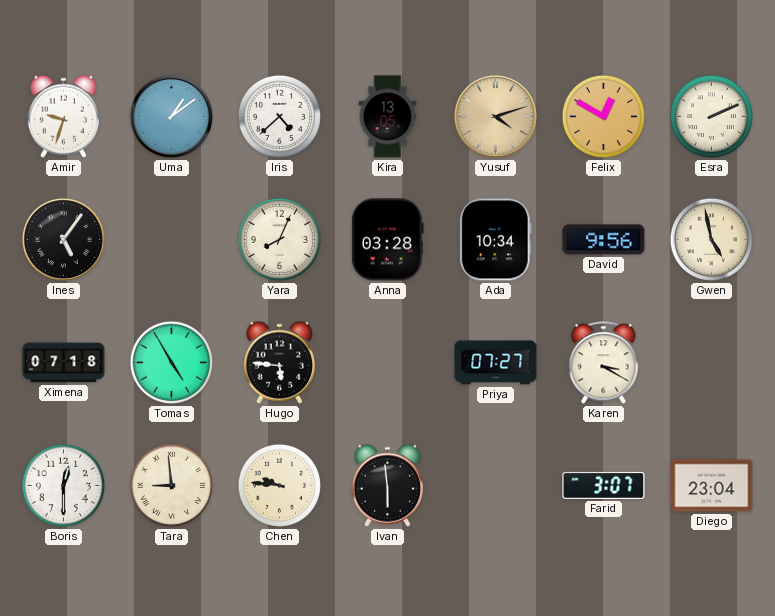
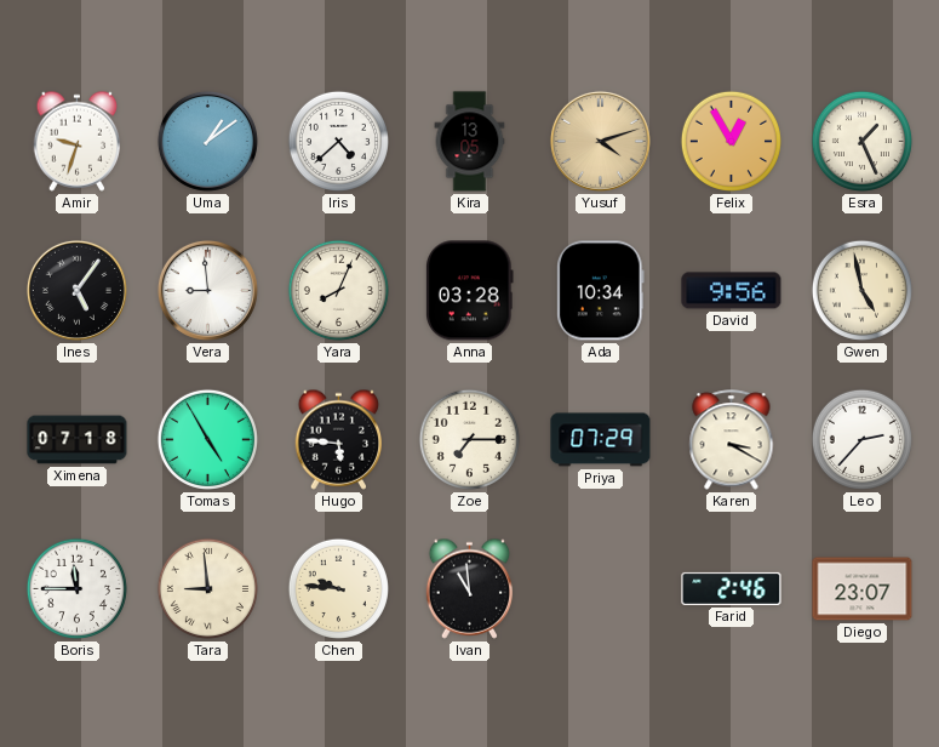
Felix: 12:50 -> 12:55
Esra: 2:11 -> 1:26
Vera: none -> 8:59
Zoe: none -> 7:15
Priya: 07:27 -> 07:29
Leo: none -> 2:37
Boris: 12:30 -> 11:45
Ivan: 5:59 -> 10:59
Farid: 3:07 -> 2:46
Diego: 23:04 -> 23:07
